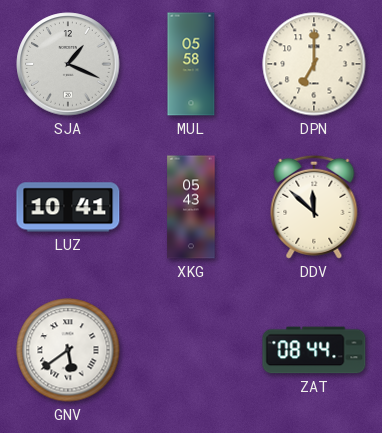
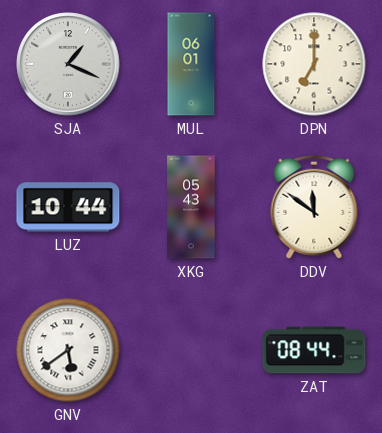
MUL: 05:58 -> 06:01
LUZ: 10:41 -> 10:44
DDV: 11:52 -> 11:51
